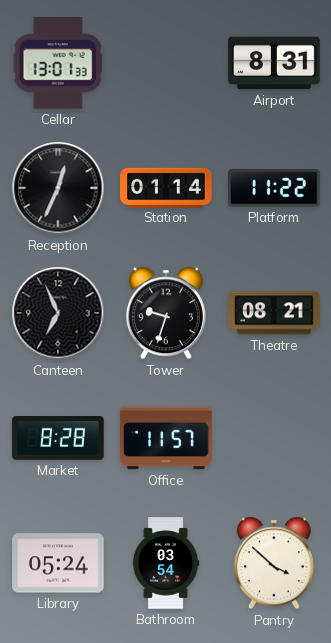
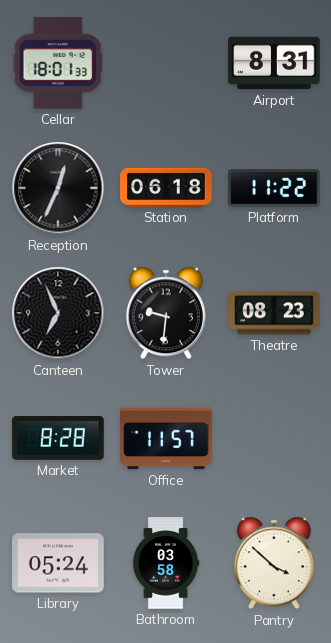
Cellar: 13:01 -> 18:01
Station: 01:14 -> 06:18
Tower: 9:33 -> 9:31
Theatre: 08:21 -> 08:23
Bathroom: 03:54 -> 03:58
